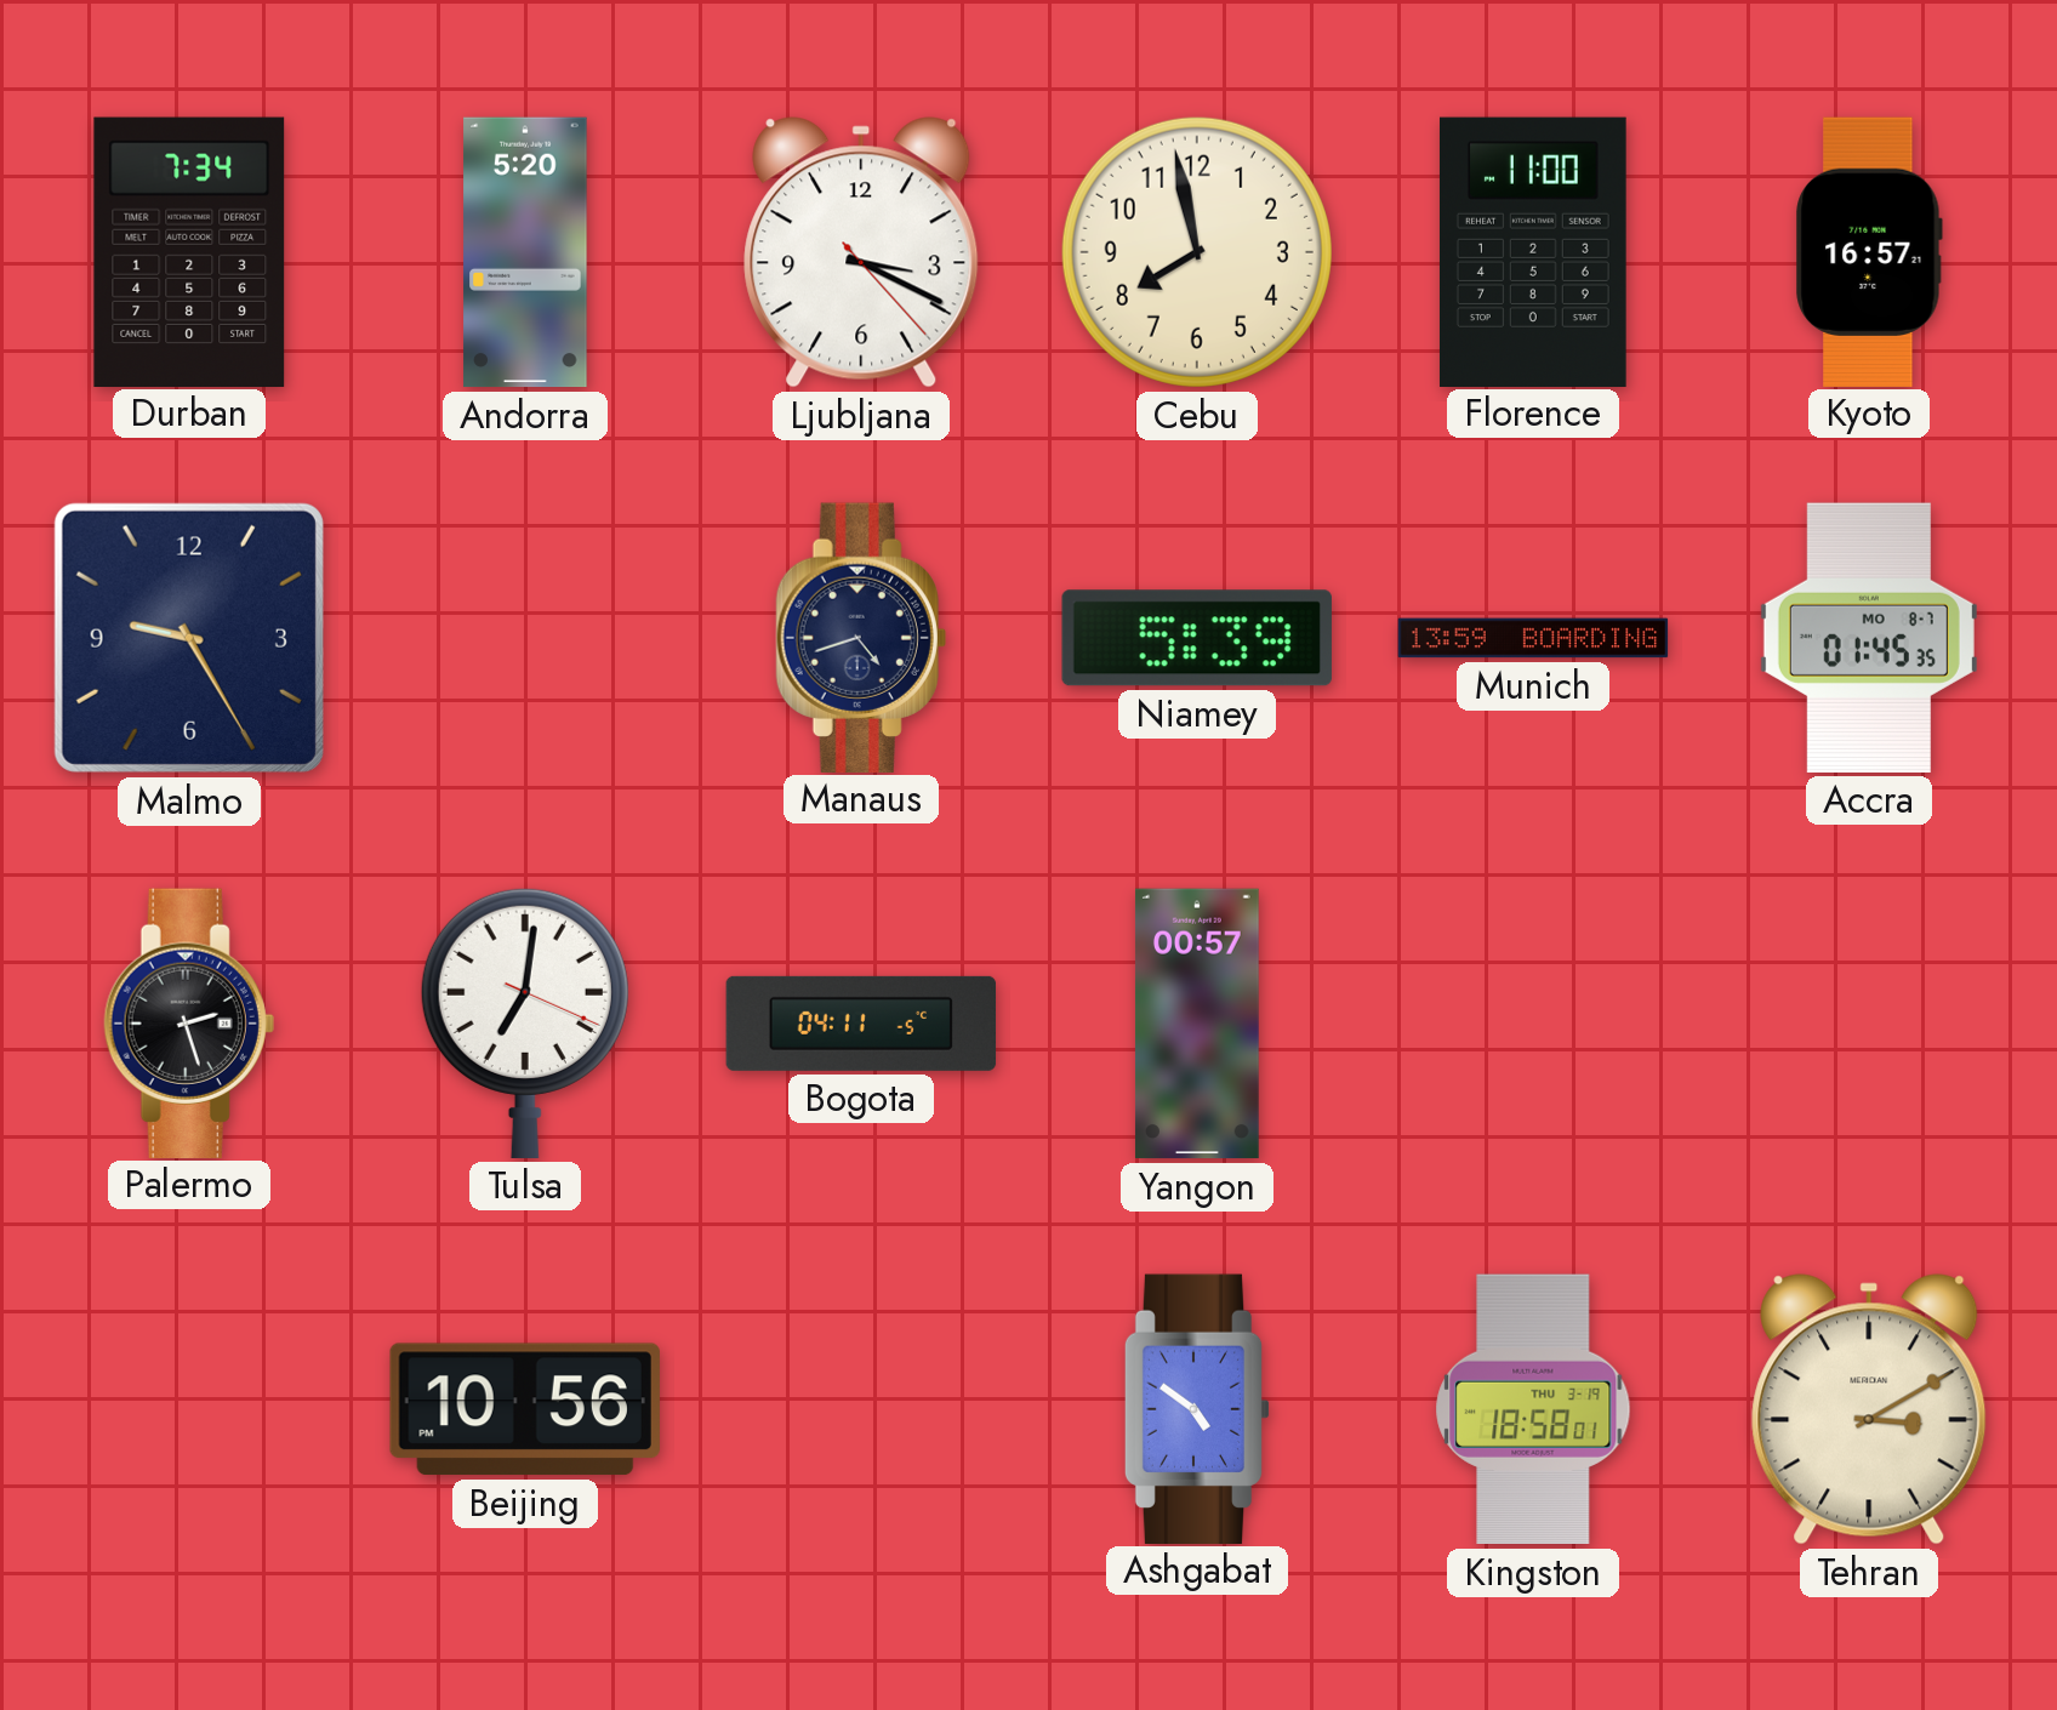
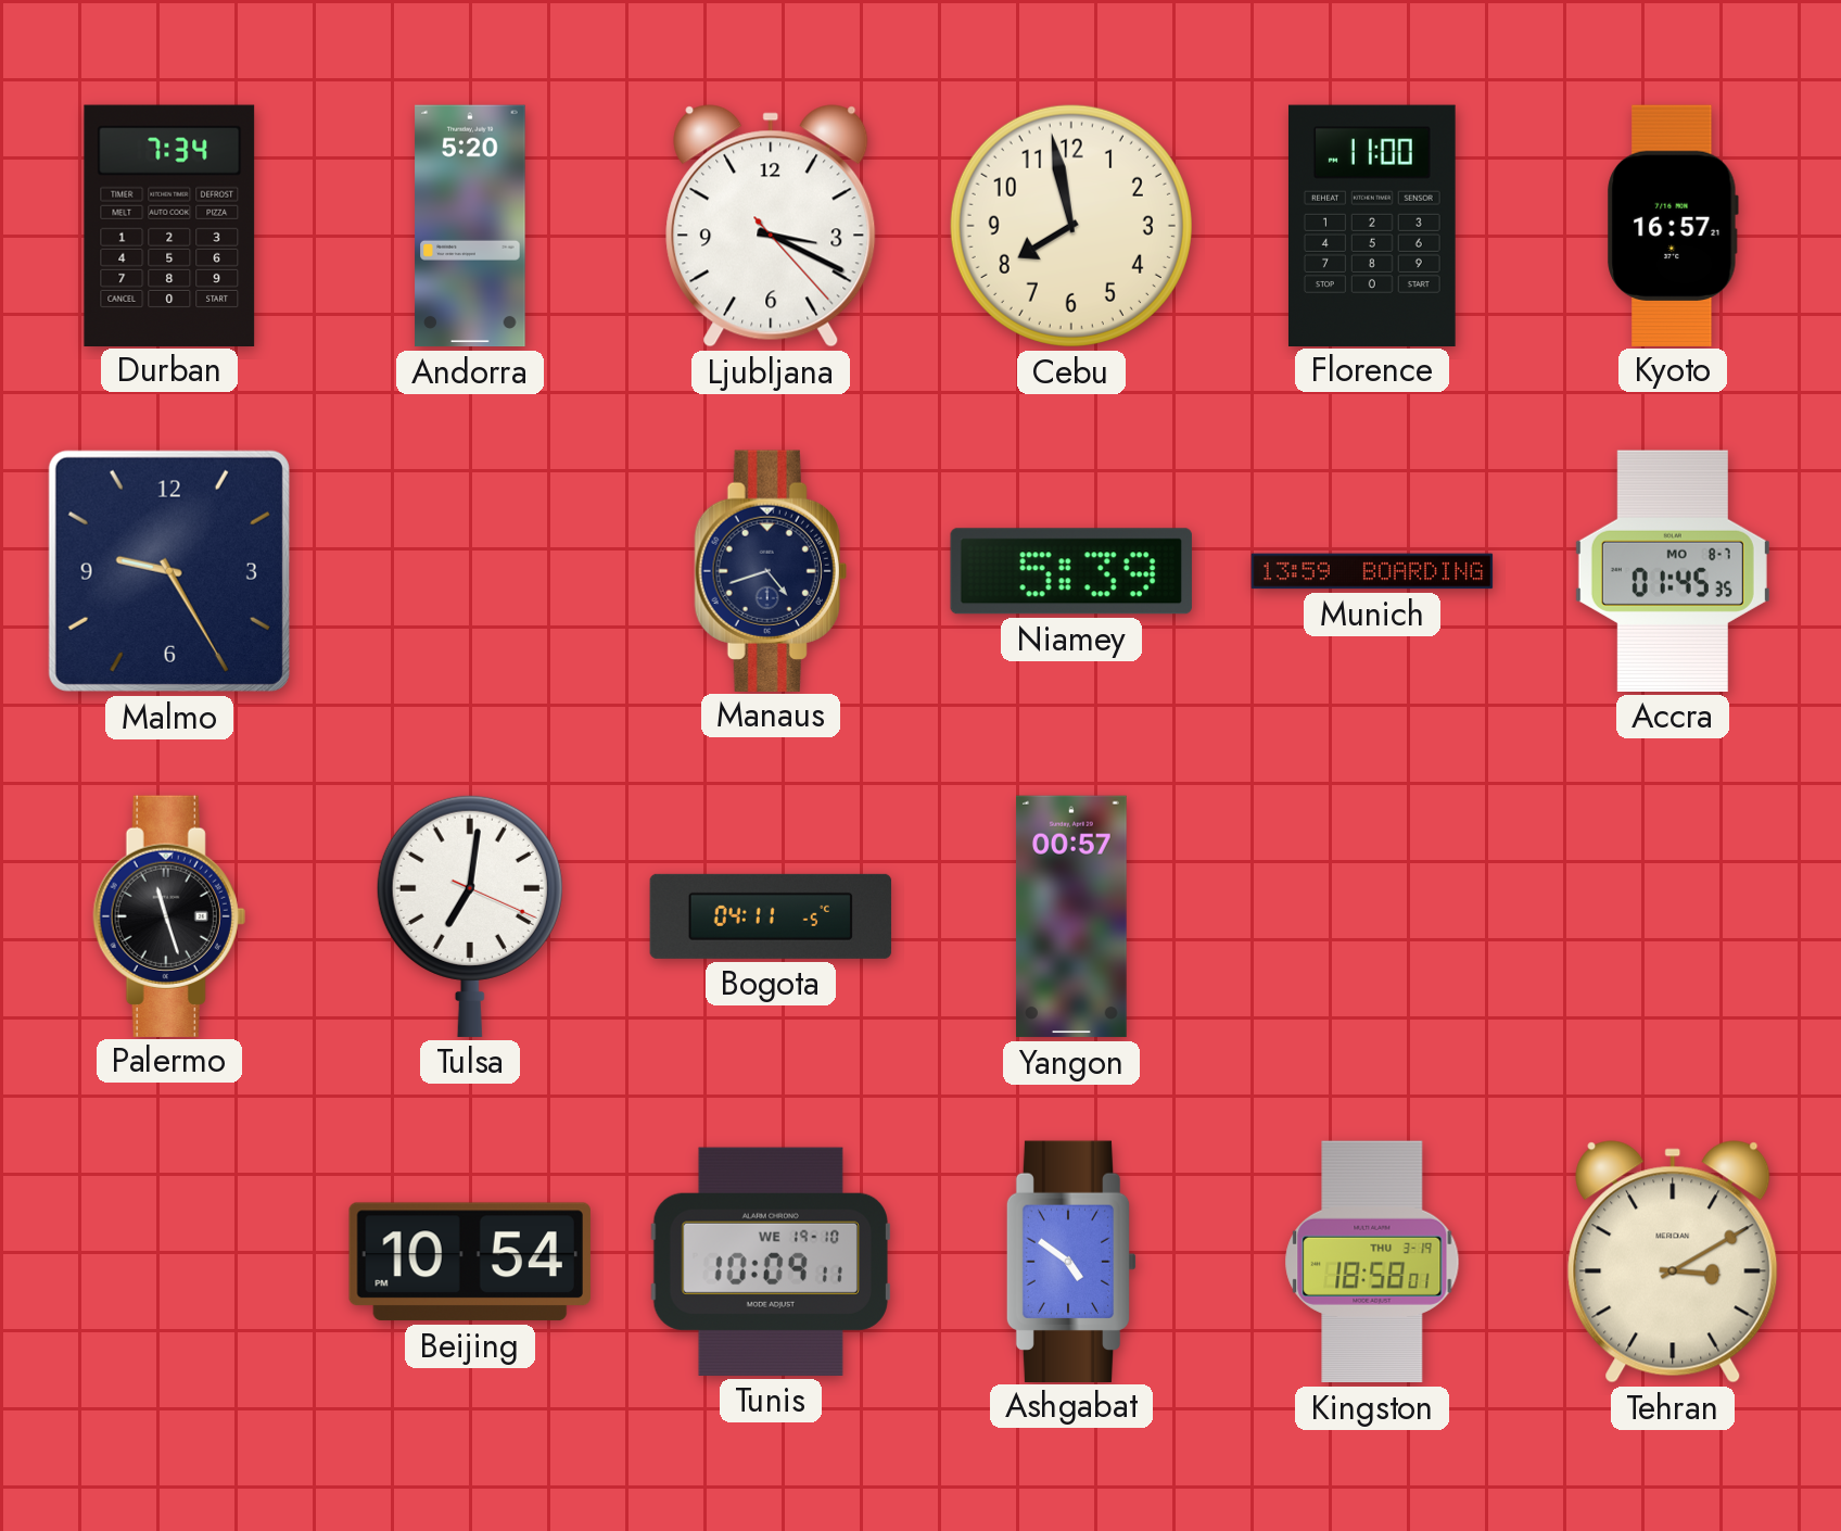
Palermo: 2:27 -> 11:27
Beijing: 10:56 -> 10:54
Tunis: none -> 10:09
